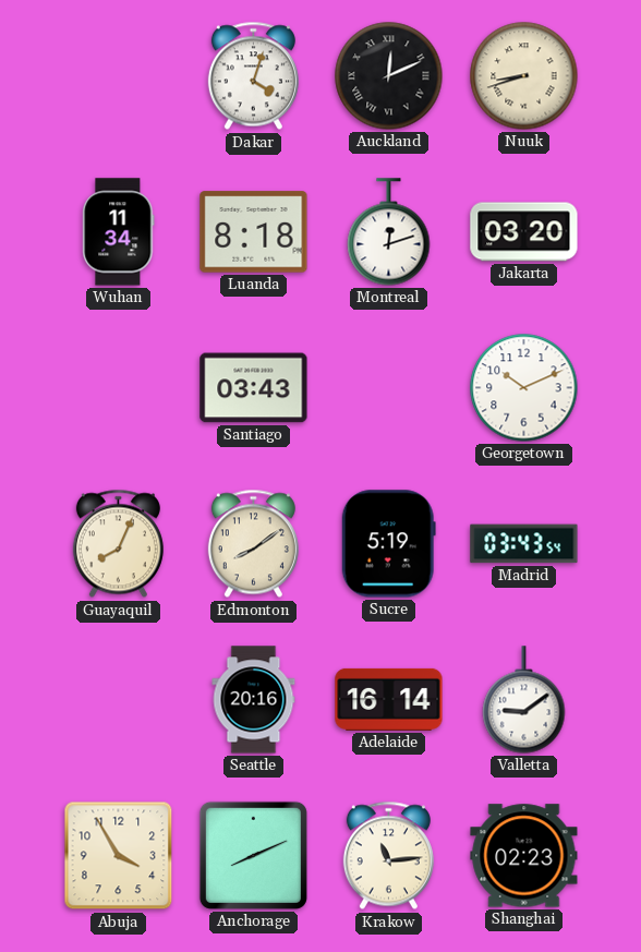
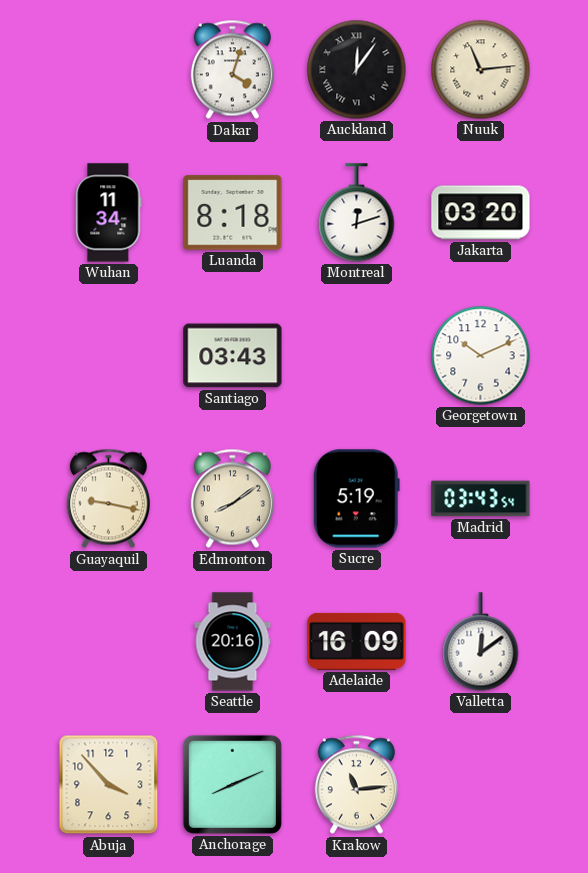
Auckland: 12:11 -> 12:06
Nuuk: 8:42 -> 11:14
Guayaquil: 8:04 -> 9:17
Adelaide: 16:14 -> 16:09
Valletta: 9:09 -> 12:09
Abuja: 3:55 -> 3:53
Shanghai: 02:23 -> none
